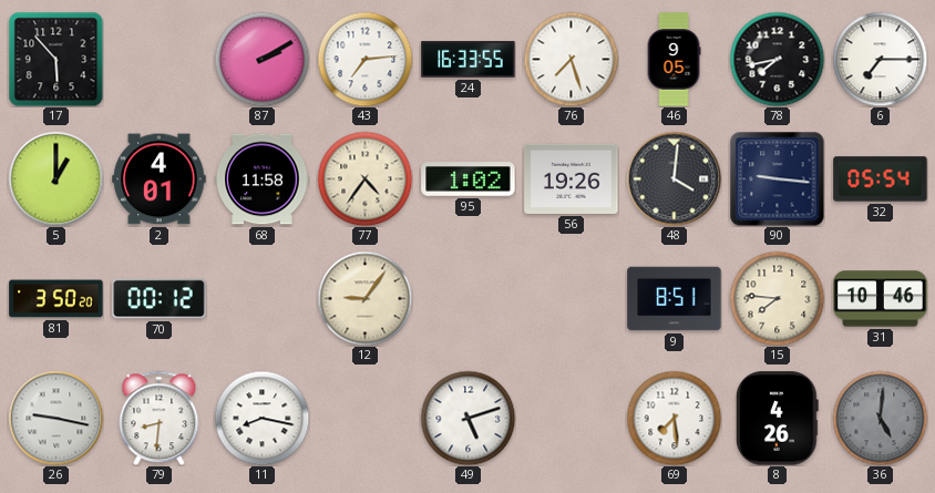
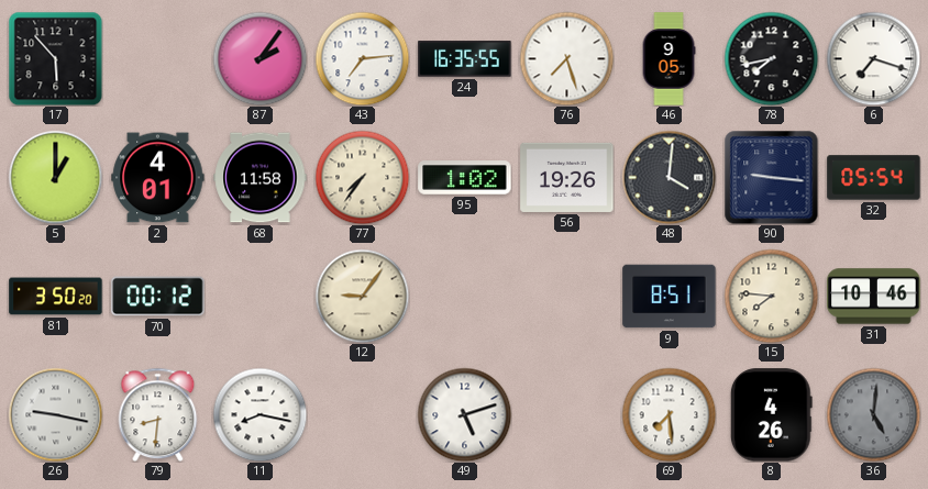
87: 2:10 -> 2:06
24: 16:33 -> 16:35
6: 7:15 -> 7:18
77: 4:36 -> 7:36
